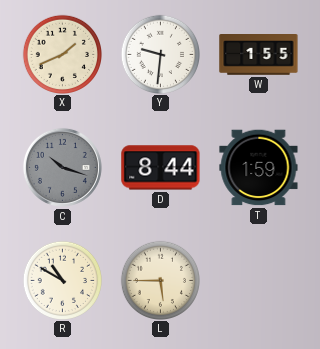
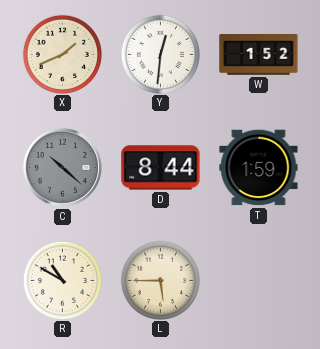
Y: 9:31 -> 12:31
W: 1:55 -> 1:52
C: 10:18 -> 10:22
